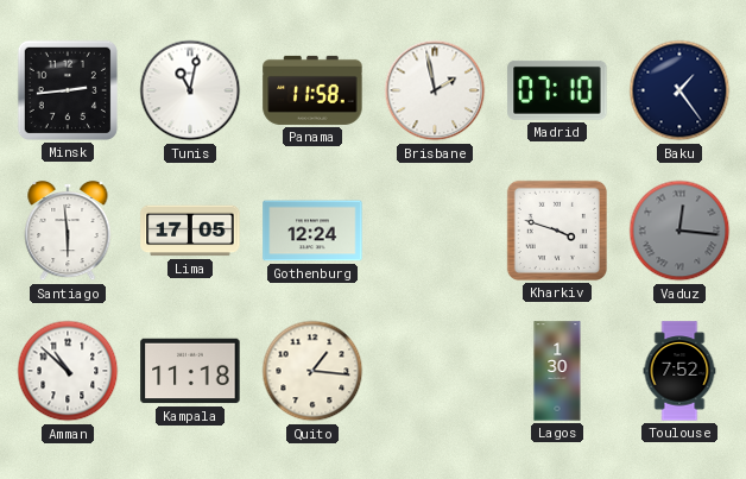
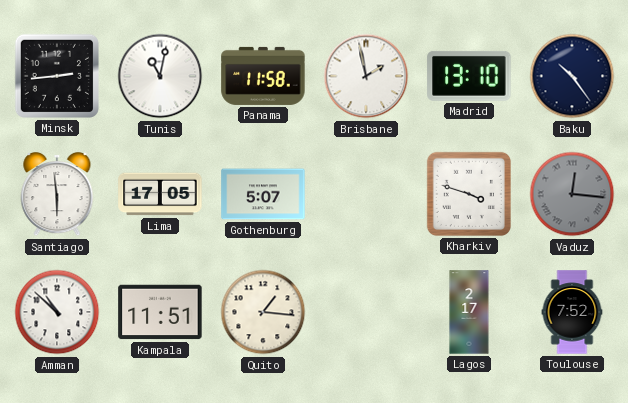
Madrid: 07:10 -> 13:10
Baku: 1:24 -> 10:24
Gothenburg: 12:24 -> 5:07
Kampala: 11:18 -> 11:51
Lagos: 1:30 -> 2:17
